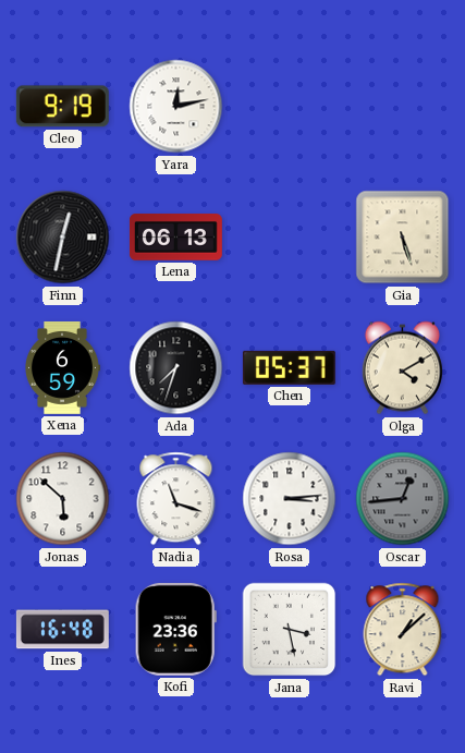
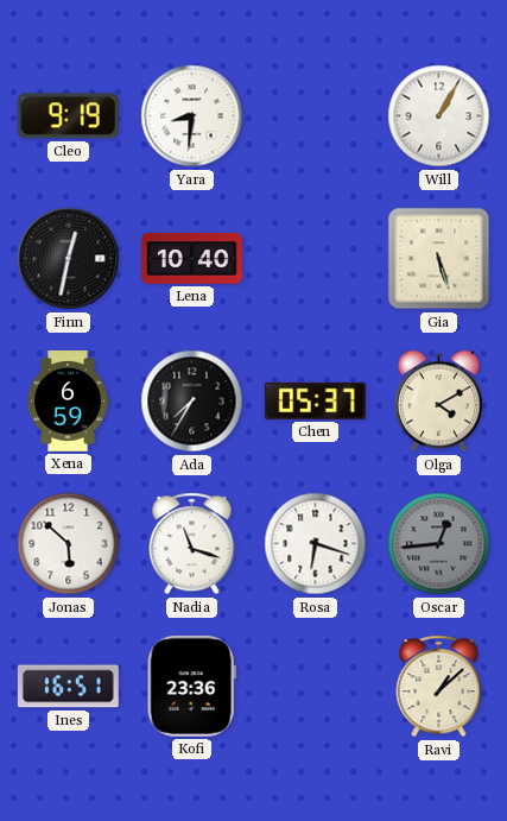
Yara: 12:13 -> 8:31
Will: none -> 1:05
Lena: 06:13 -> 10:40
Ada: 7:33 -> 7:35
Rosa: 3:14 -> 6:18
Ines: 16:48 -> 16:51
Jana: 3:28 -> none
